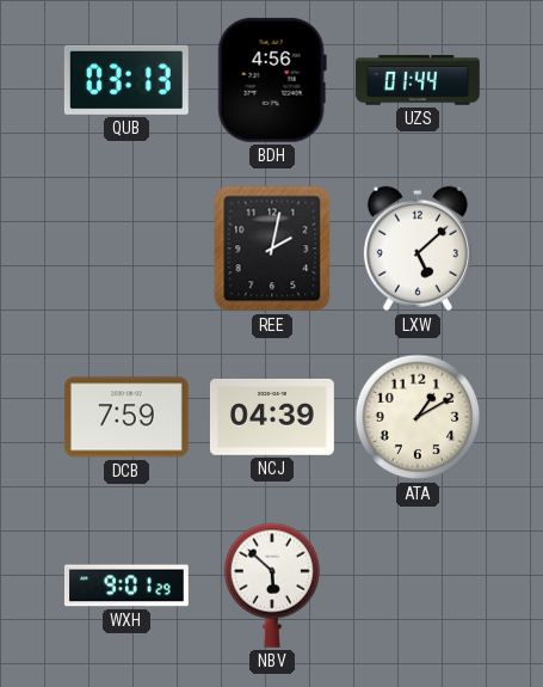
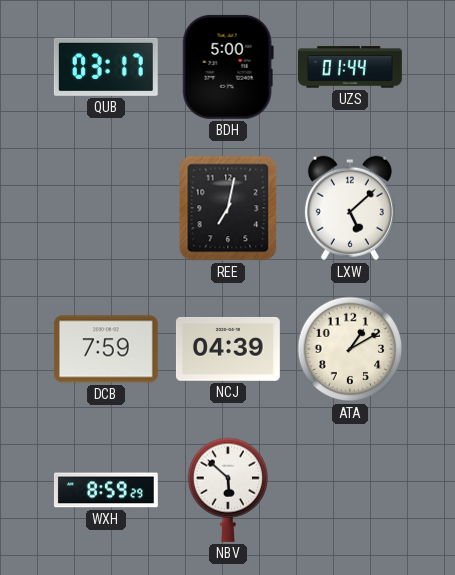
QUB: 03:13 -> 03:17
BDH: 4:56 -> 5:00
REE: 2:02 -> 7:02
WXH: 9:01 -> 8:59
